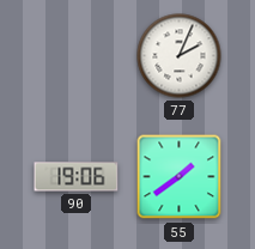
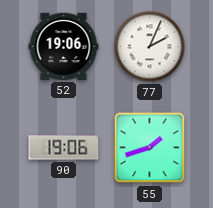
52: none -> 19:06
55: 1:39 -> 1:42
